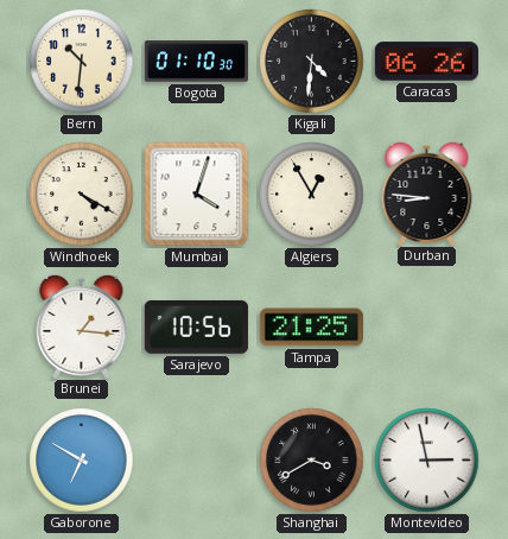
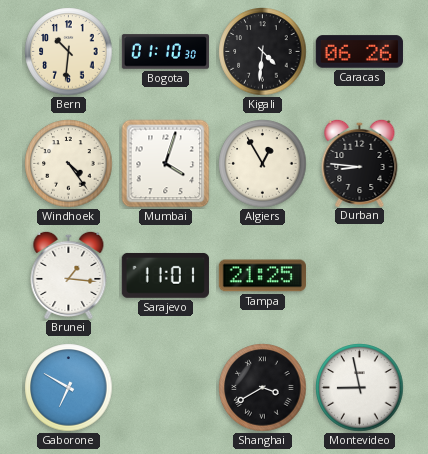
Windhoek: 4:20 -> 4:24
Sarajevo: 10:56 -> 11:01
Montevideo: 2:58 -> 8:58
